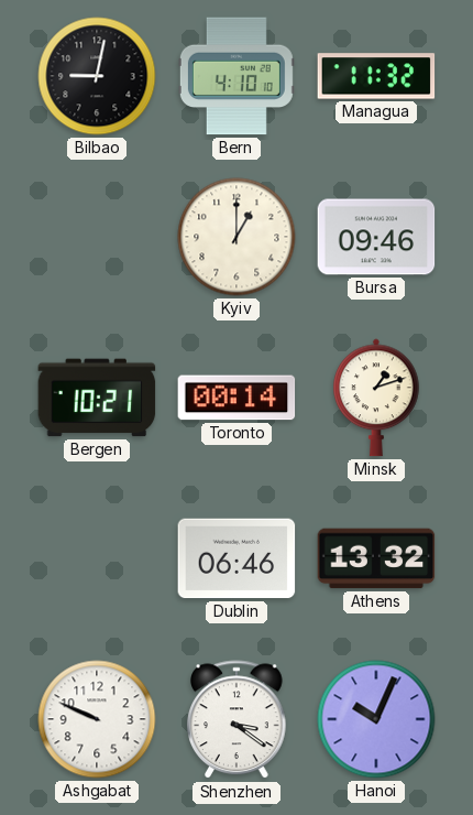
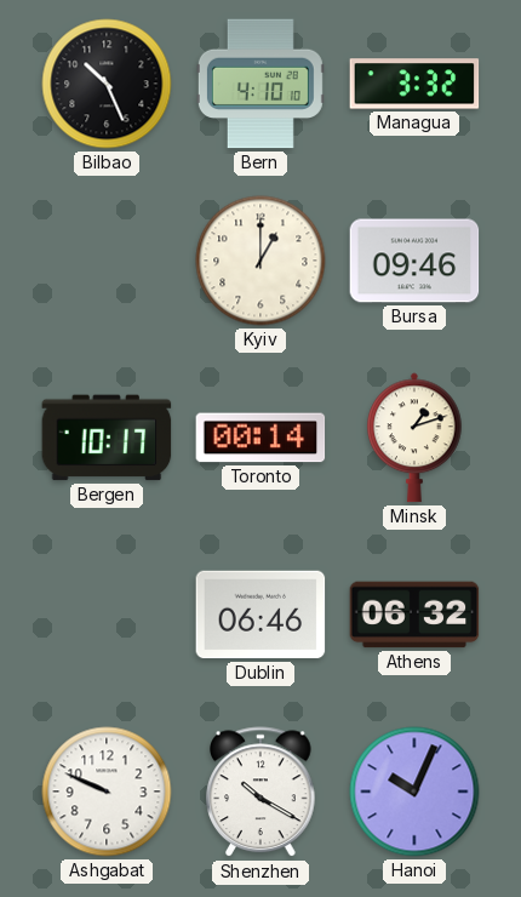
Bilbao: 9:02 -> 10:26
Managua: 11:32 -> 3:32
Bergen: 10:21 -> 10:17
Athens: 13:32 -> 06:32
Shenzhen: 3:21 -> 10:20
